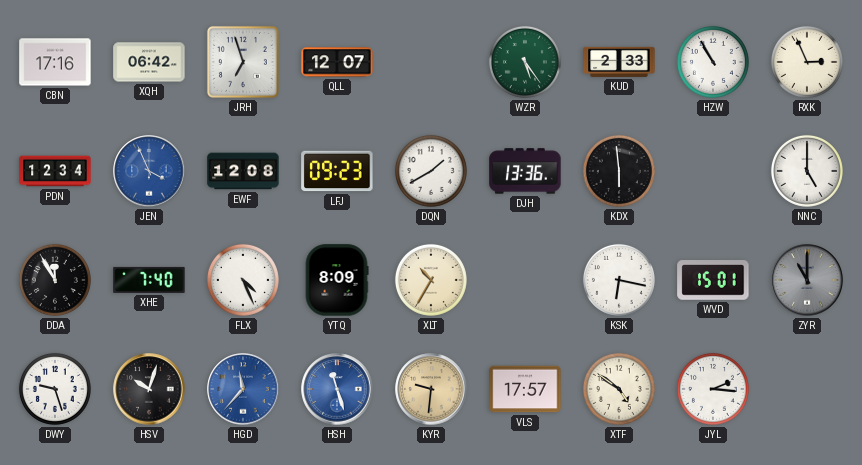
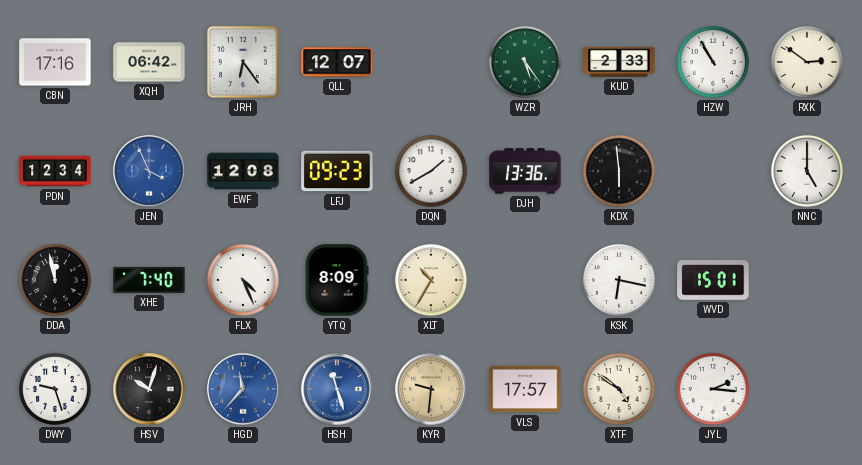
JRH: 6:57 -> 6:24
RXK: 2:56 -> 2:51
DDA: 11:55 -> 11:58
ZYR: 11:00 -> none
